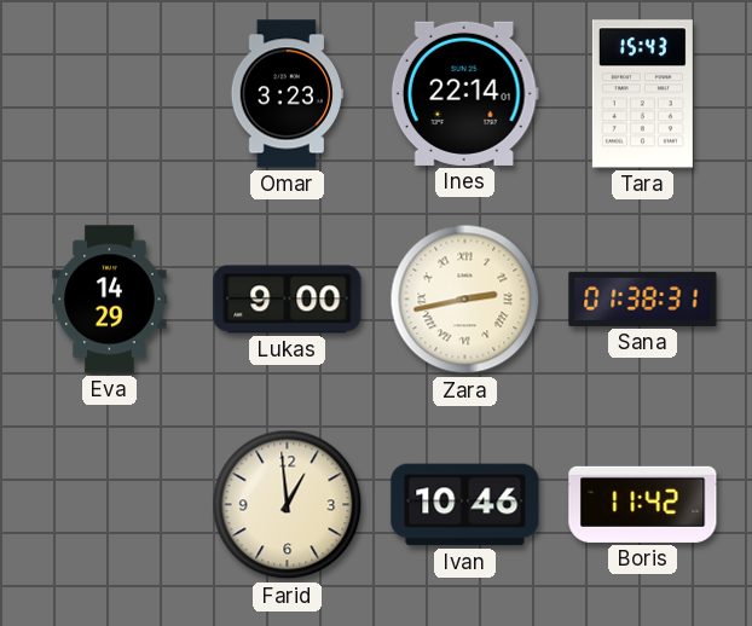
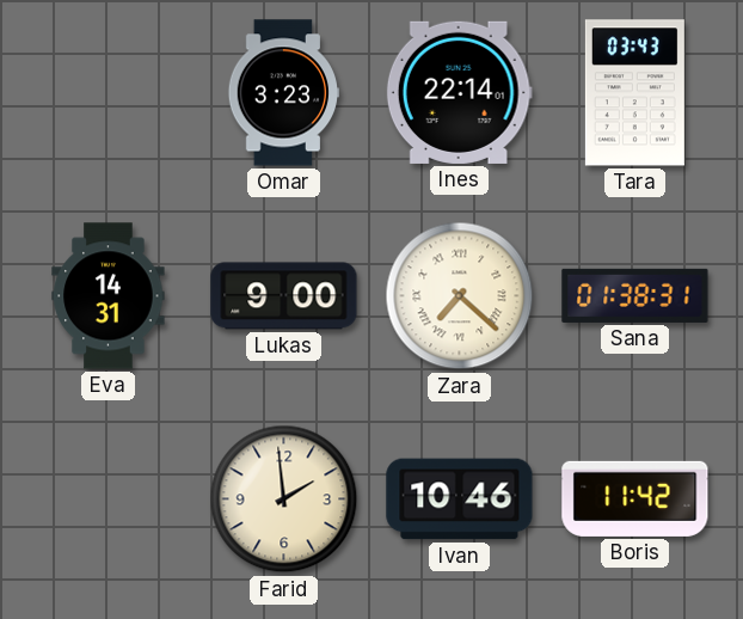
Tara: 15:43 -> 03:43
Eva: 14:29 -> 14:31
Zara: 2:43 -> 7:22
Farid: 12:59 -> 1:59
